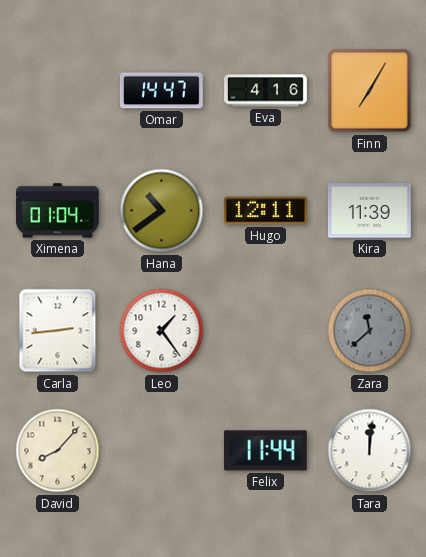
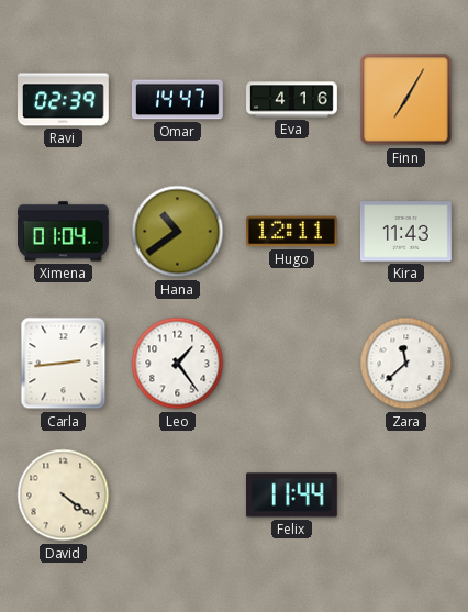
Ravi: none -> 02:39
Kira: 11:39 -> 11:43
Zara dial: grey -> white
David: 8:07 -> 4:21
Tara: 12:01 -> none
